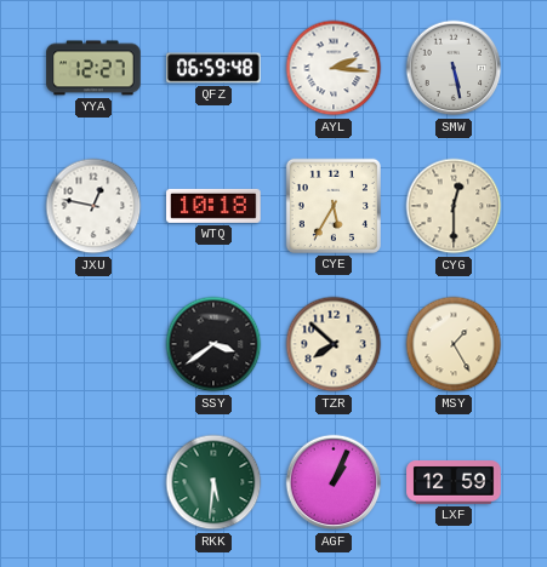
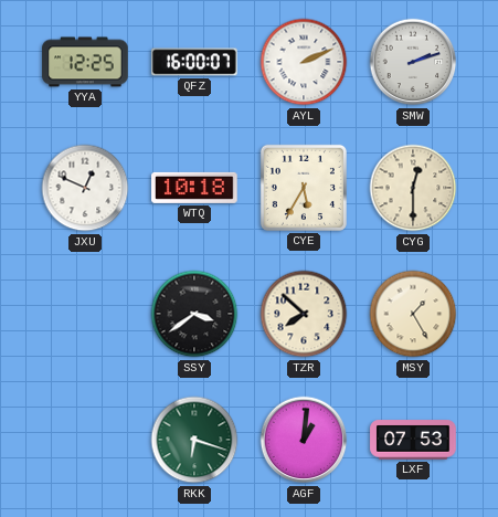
YYA: 12:27 -> 12:25
QFZ: 06:59 -> 16:00
AYL: 2:16 -> 2:11
SMW: 5:28 -> 2:12
JXU: 12:47 -> 12:49
RKK: 5:31 -> 6:18
AGF: 1:04 -> 1:01
LXF: 12:59 -> 07:53
